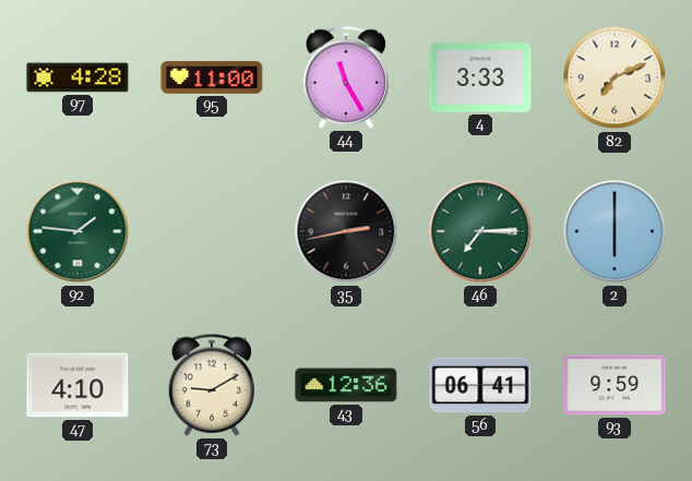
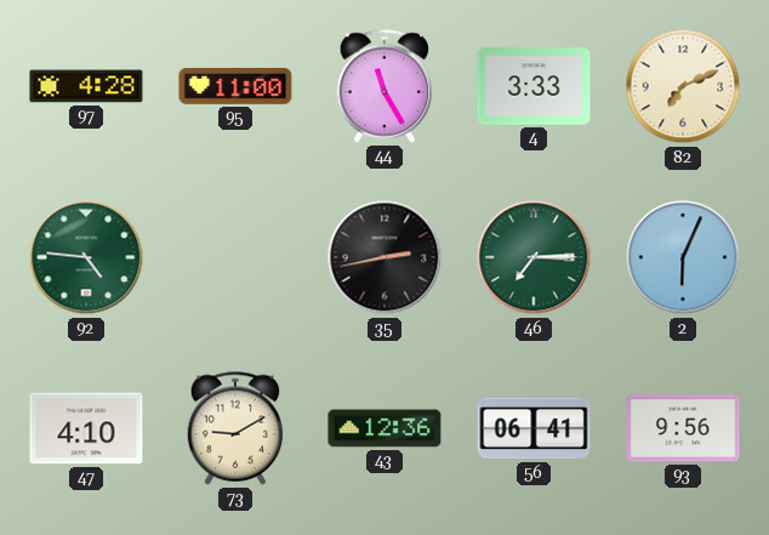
92: 1:46 -> 4:46
2: 6:00 -> 6:04
93: 9:59 -> 9:56
